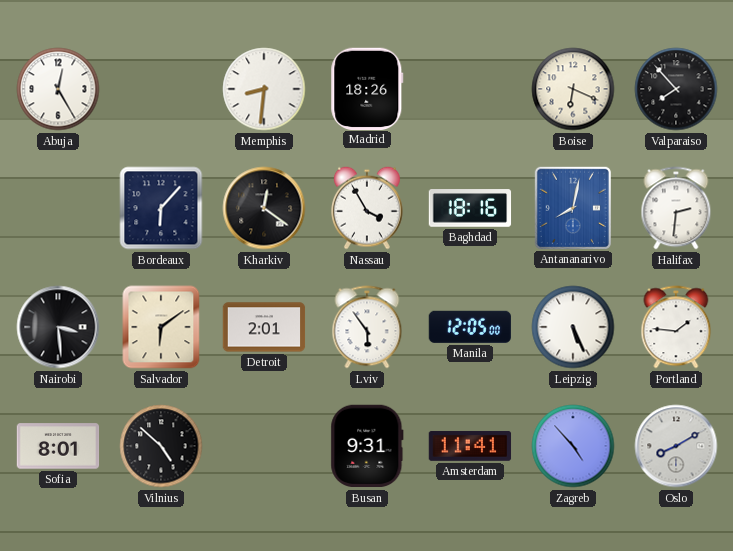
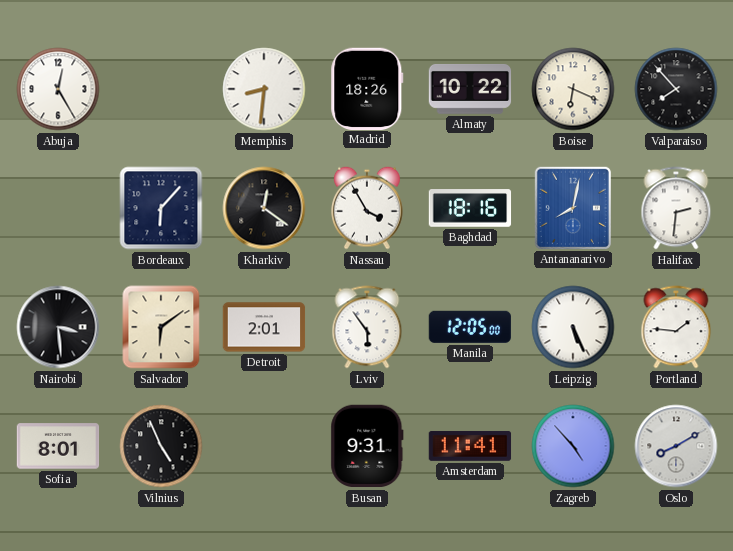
Almaty: none -> 10:22
Vilnius: 4:52 -> 4:56
